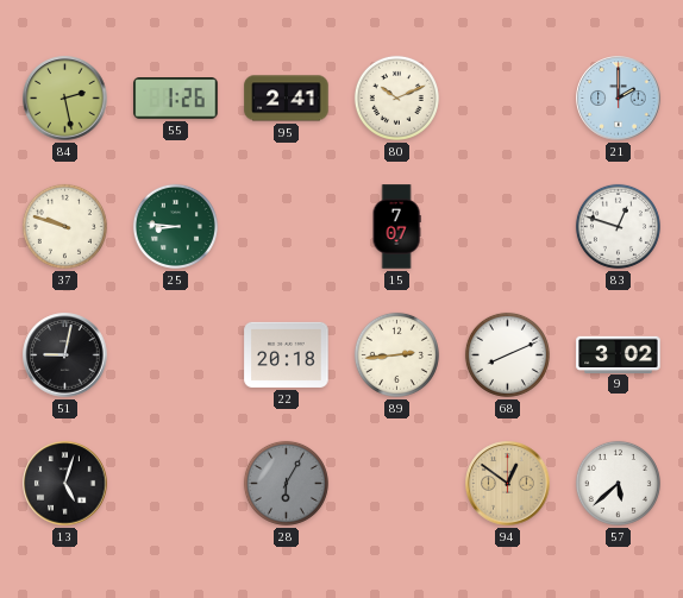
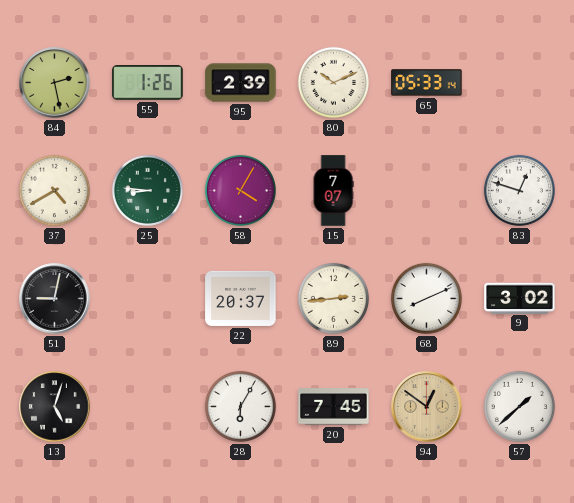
95: 2:41 -> 2:39
65: none -> 05:33
21: 2:00 -> none
37: 9:48 -> 4:40
58: none -> 4:05
22: 20:18 -> 20:37
28 dial: grey -> white
20: none -> 7:45
57: 5:38 -> 1:38
